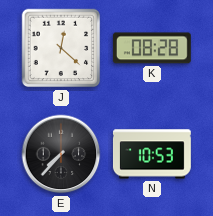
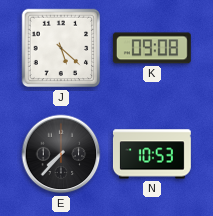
J: 12:22 -> 5:22
K: 08:28 -> 09:08
